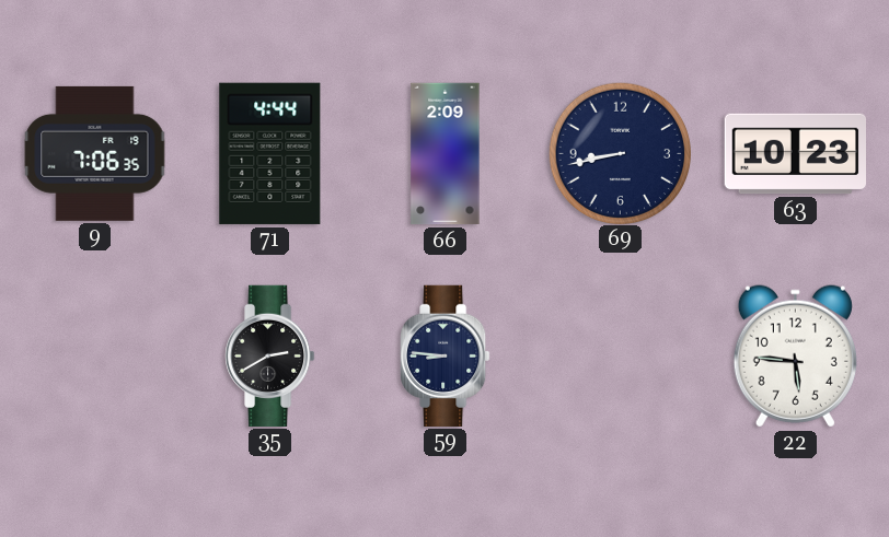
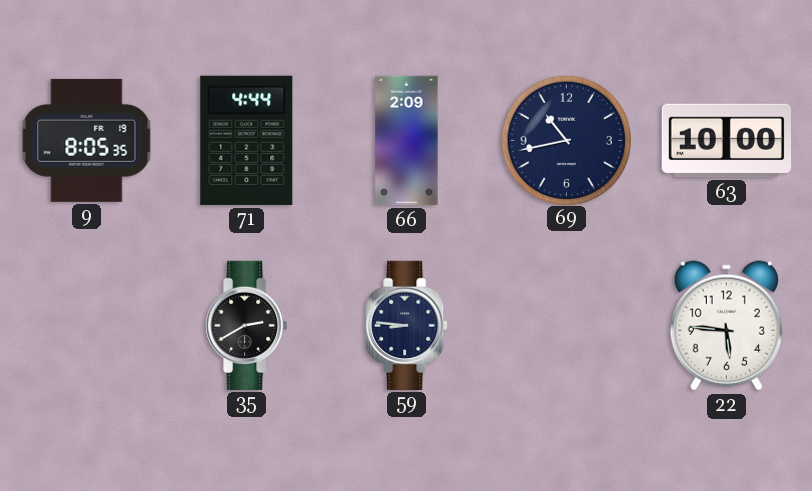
9: 7:06 -> 8:05
69: 8:43 -> 10:43
63: 10:23 -> 10:00
